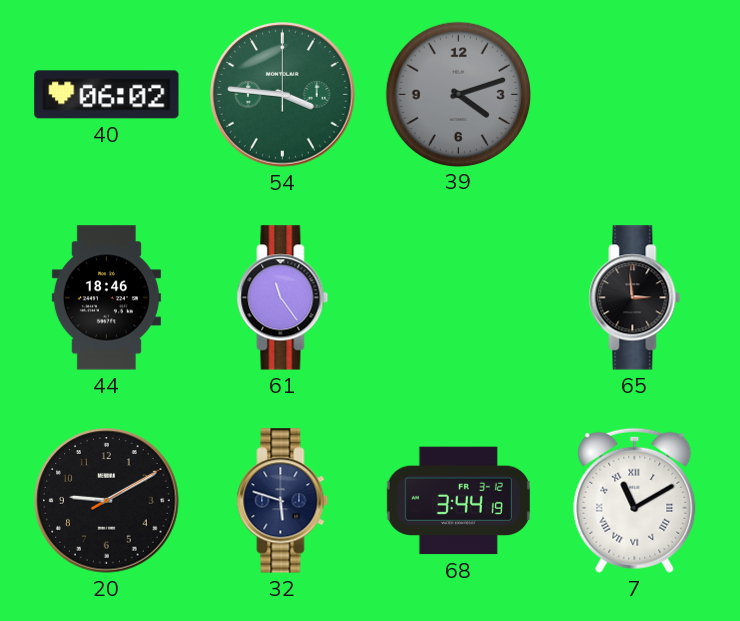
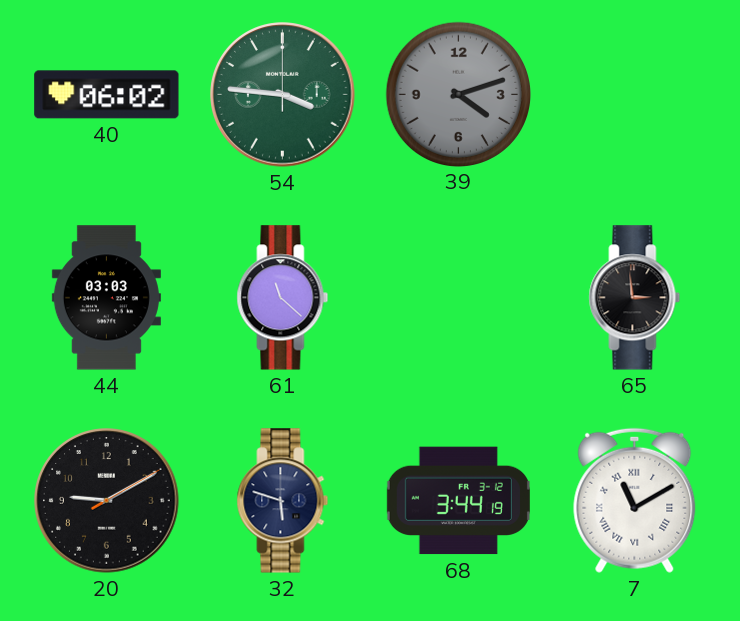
44: 18:46 -> 03:03
61: 11:24 -> 11:22
